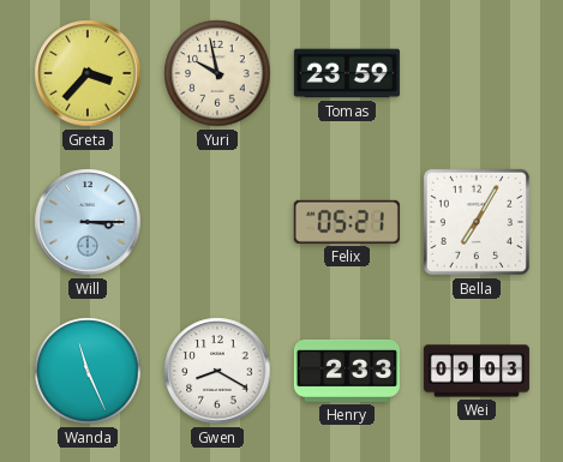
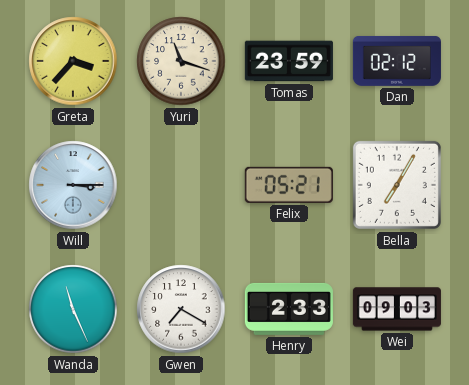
Yuri: 9:58 -> 11:18
Dan: none -> 02:12
Gwen: 8:20 -> 7:20
